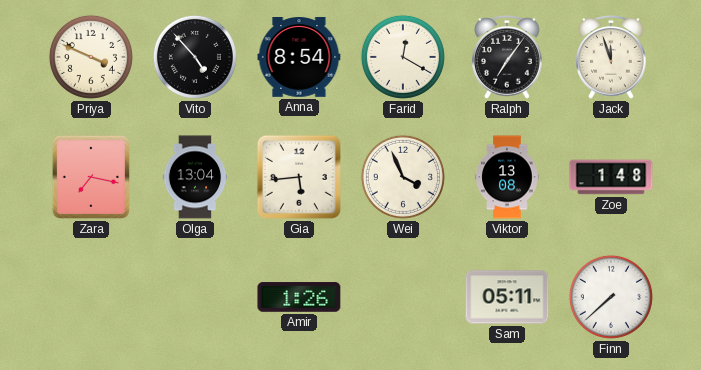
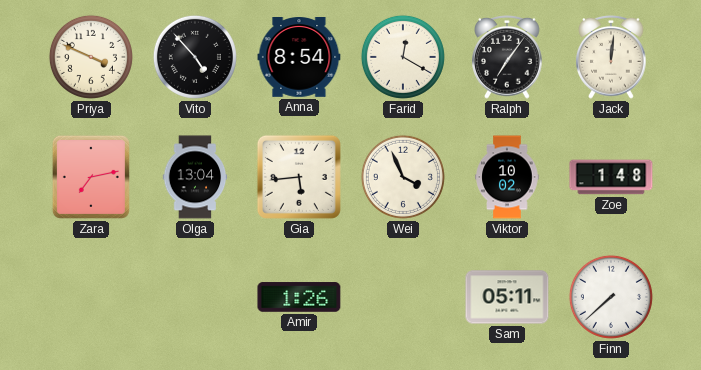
Jack: 11:57 -> 12:01
Zara: 7:17 -> 7:13
Viktor: 13:08 -> 10:02
